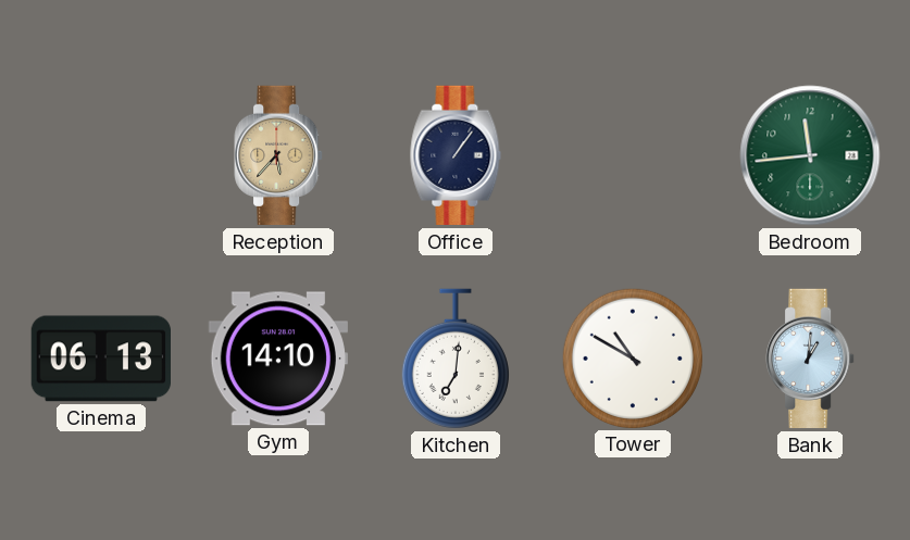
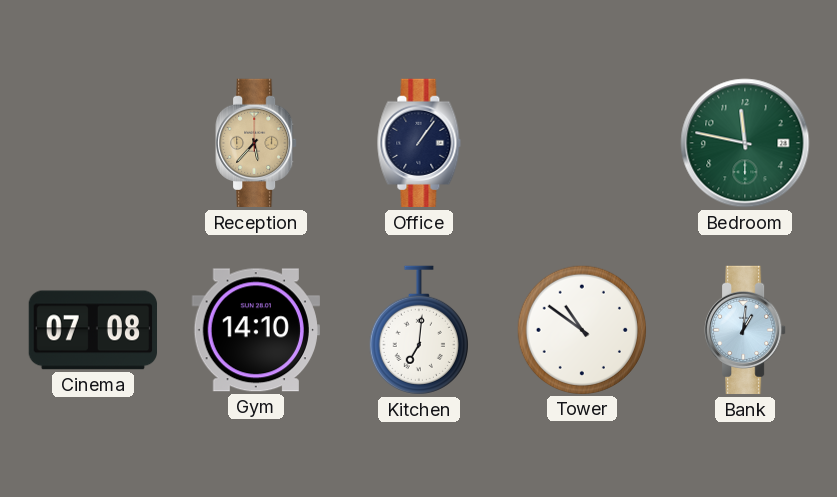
Bedroom: 11:44 -> 11:47
Cinema: 06:13 -> 07:08
Tower: 10:50 -> 10:51
